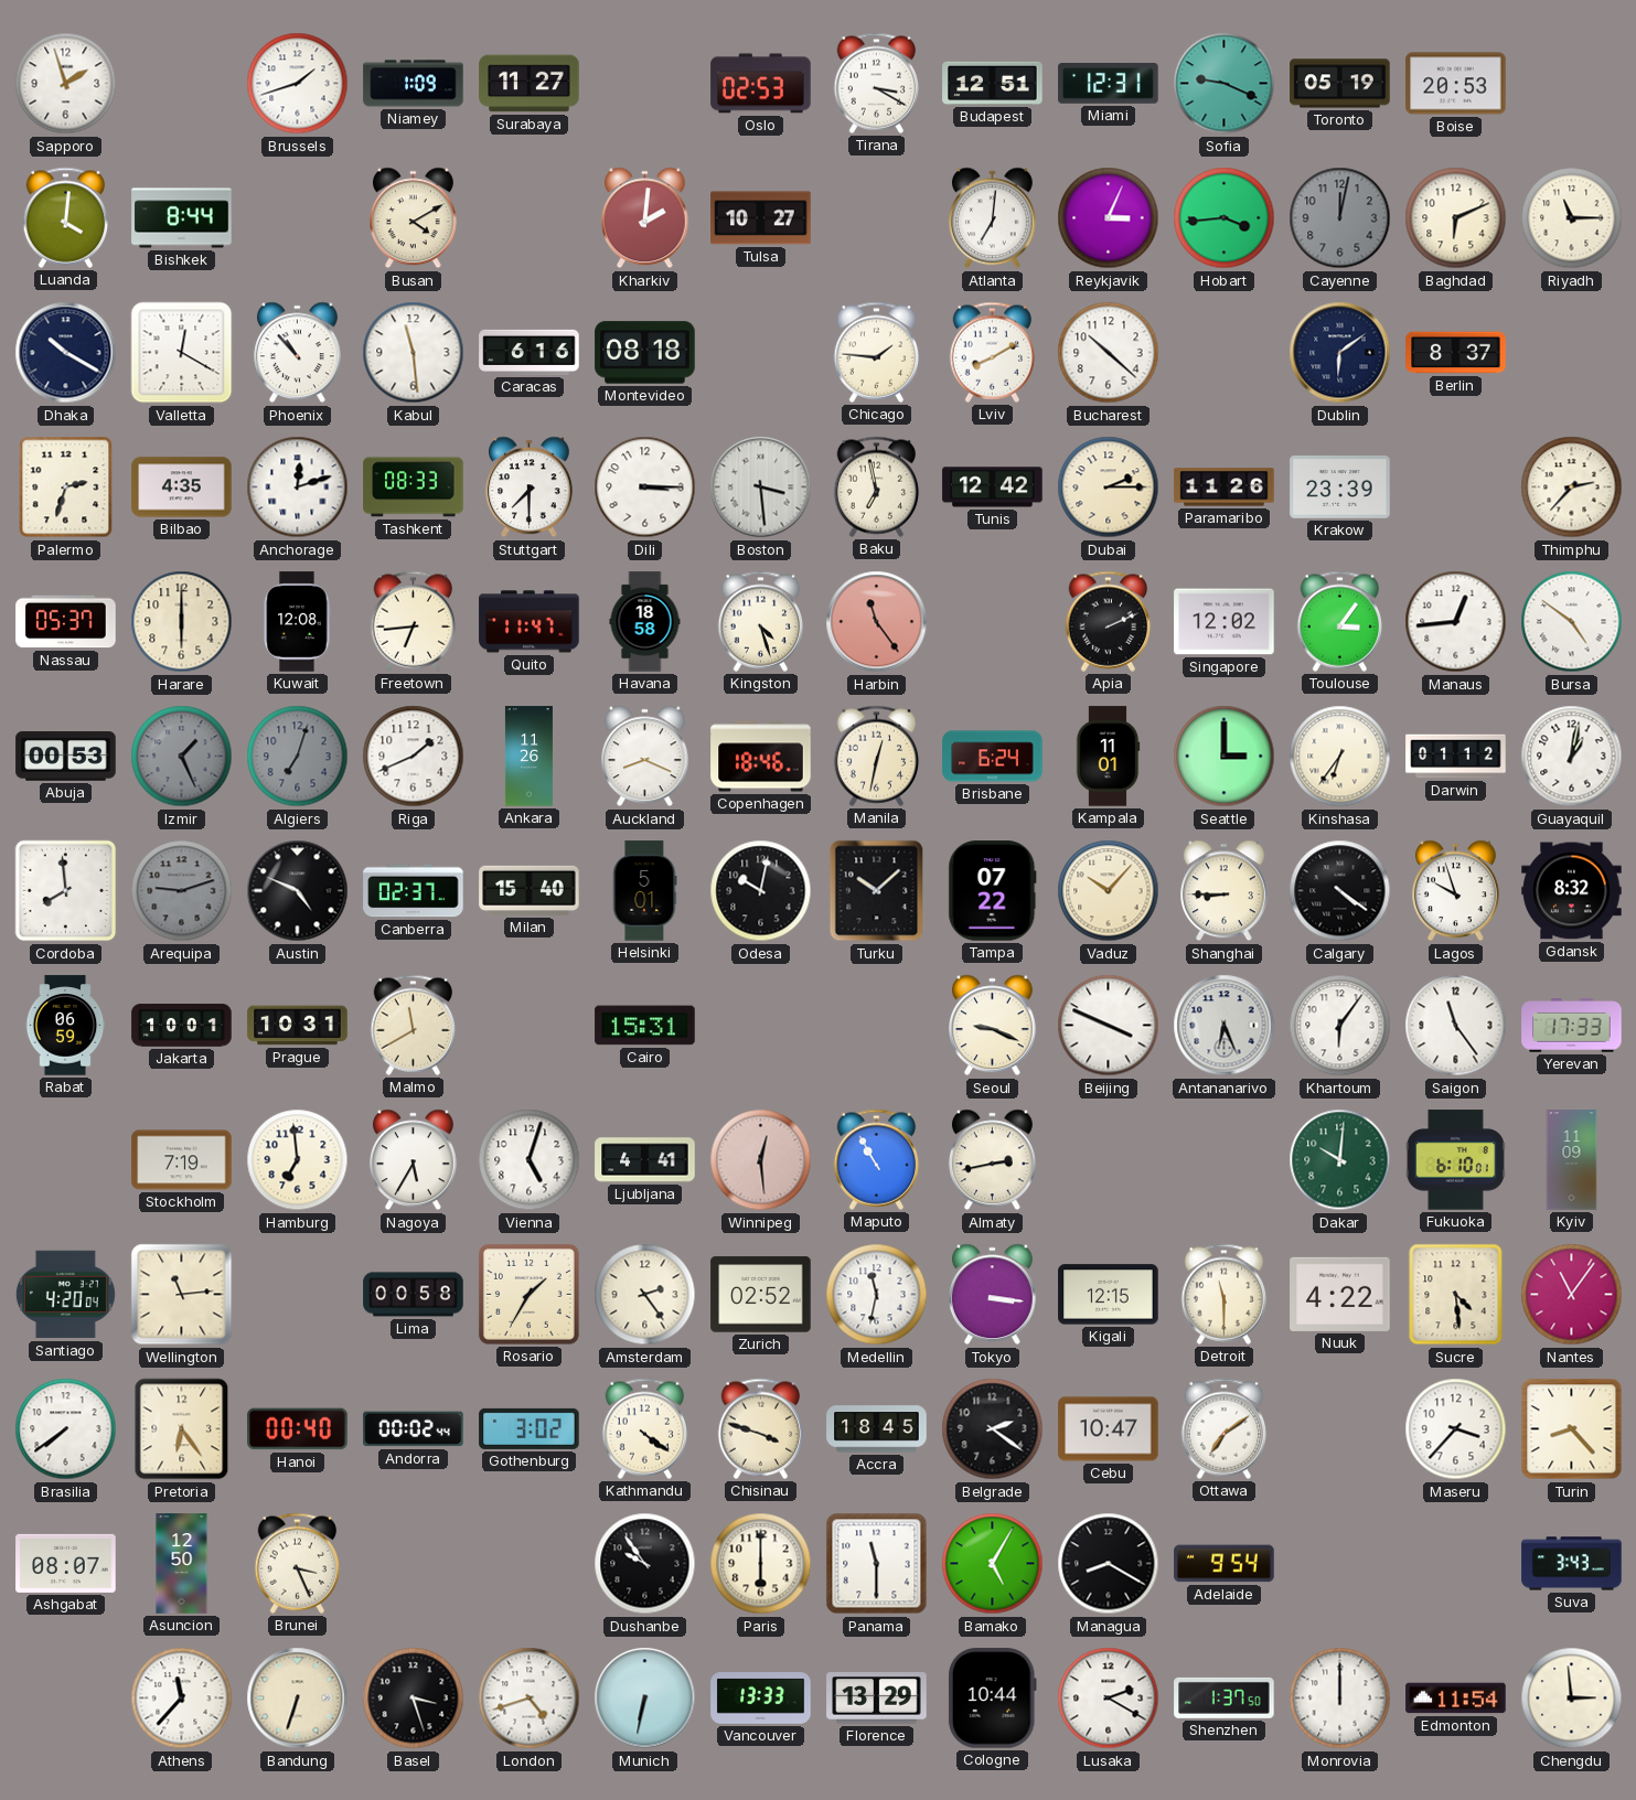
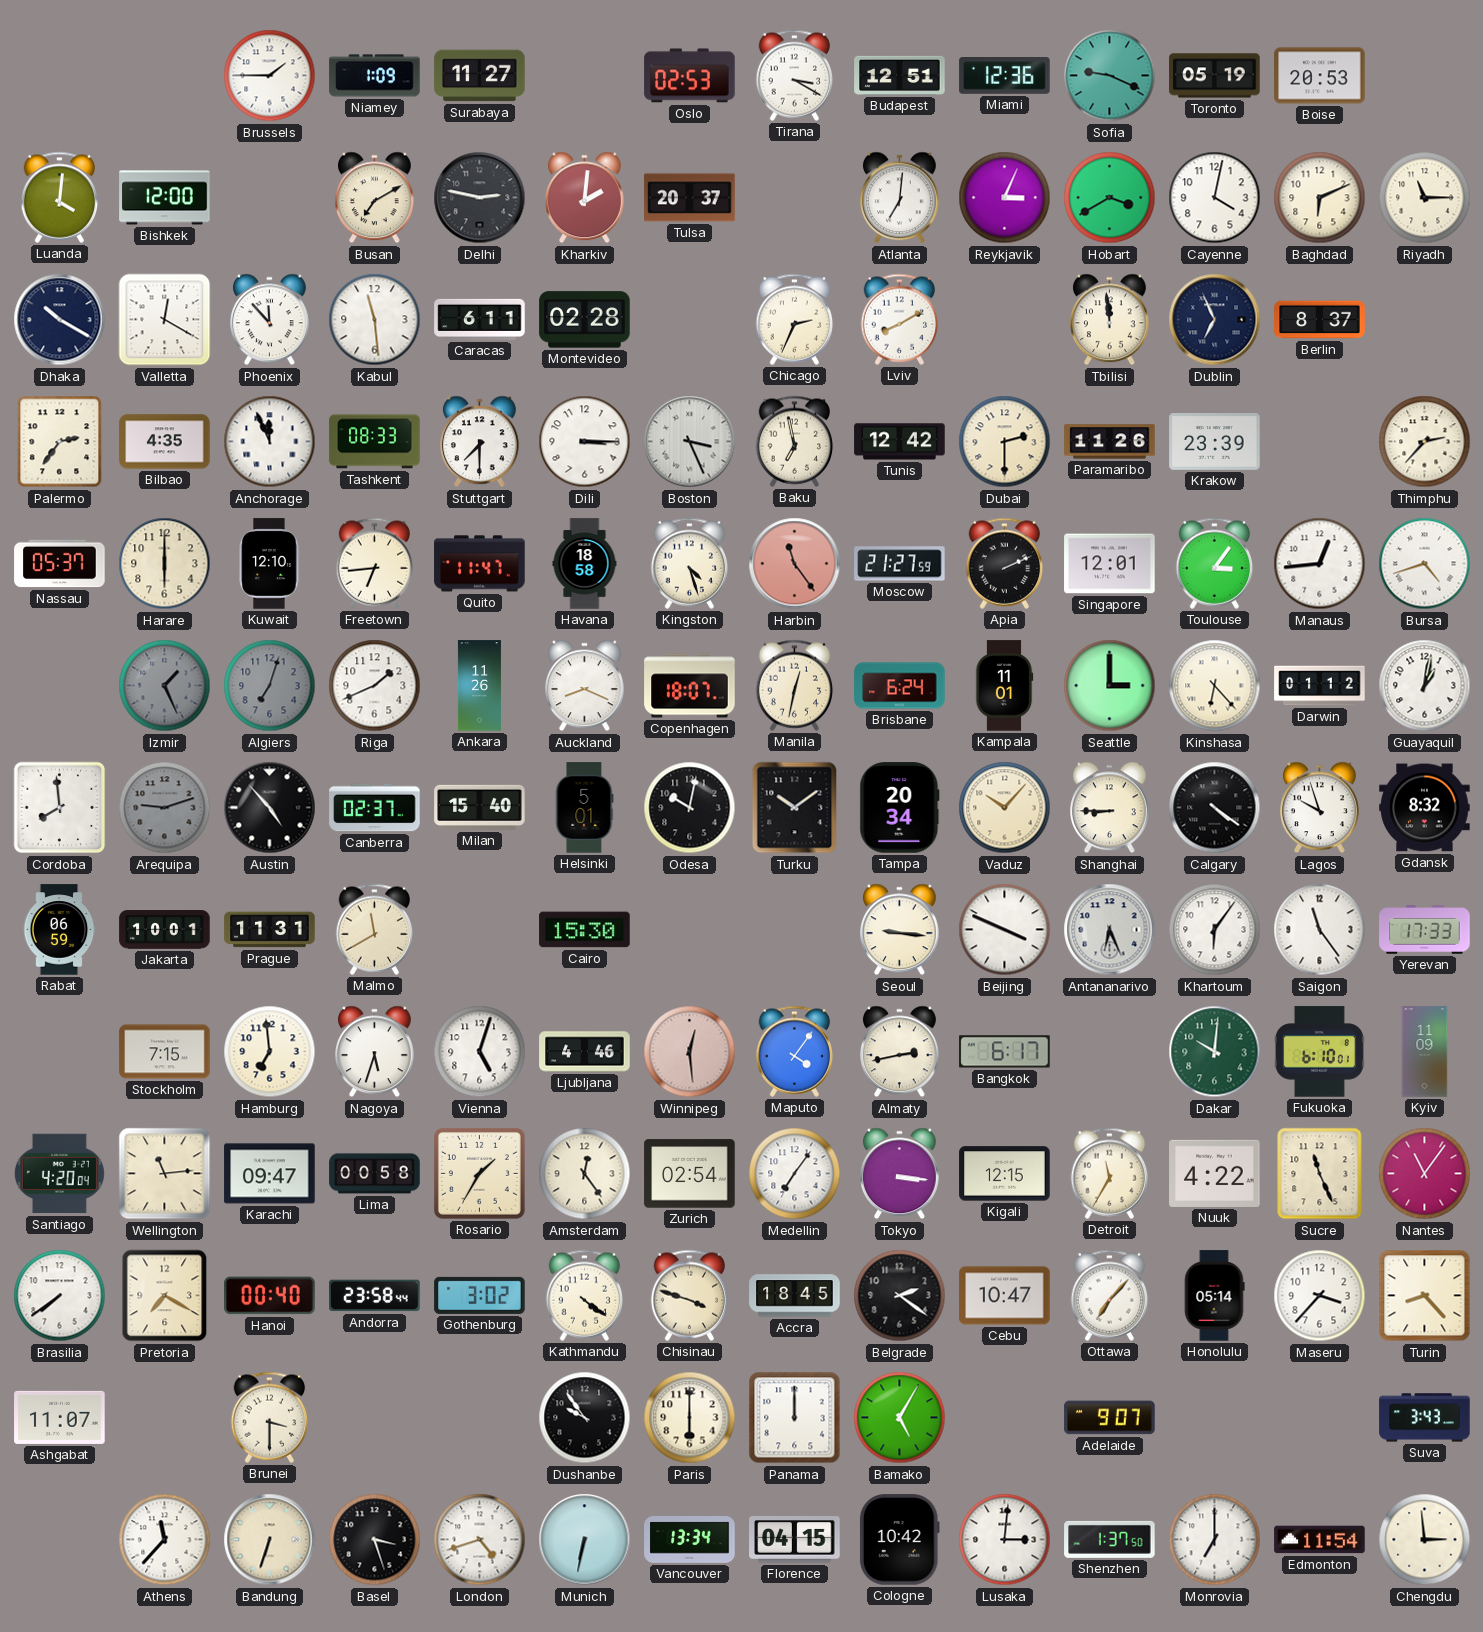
Sapporo: 1:57 -> none
Brussels: 1:42 -> 1:45
Miami: 12:31 -> 12:36
Bishkek: 8:44 -> 12:00
Busan: 4:10 -> 7:10
Delhi: none -> 2:47
Tulsa: 10:27 -> 20:37
Hobart: 3:44 -> 3:40
Cayenne: 12:02 -> 4:02
Cayenne dial: grey -> white
Phoenix: 10:53 -> 11:53
Caracas: 6:16 -> 6:11
Montevideo: 08:18 -> 02:28
Chicago: 1:46 -> 2:34
Bucharest: 10:22 -> none
Tbilisi: none -> 11:59
Dublin: 6:09 -> 6:56
Palermo: 2:33 -> 2:36
Anchorage: 12:12 -> 11:56
Boston: 3:29 -> 3:26
Dubai: 2:15 -> 2:30
Kuwait: 12:08 -> 12:10
Moscow: none -> 21:27
Singapore: 12:02 -> 12:01
Bursa: 4:51 -> 4:42
Abuja: 00:53 -> none
Copenhagen: 18:46 -> 18:07
Kinshasa: 6:36 -> 6:23
Austin: 4:49 -> 4:53
Turku: 10:08 -> 10:09
Tampa: 07:22 -> 20:34
Prague: 10:31 -> 11:31
Cairo: 15:31 -> 15:30
Seoul: 9:19 -> 9:16
Stockholm: 7:19 -> 7:15
Nagoya: 5:35 -> 5:33
Ljubljana: 4:41 -> 4:46
Maputo: 10:55 -> 4:06
Bangkok: none -> 6:17
Karachi: none -> 09:47
Amsterdam: 2:24 -> 12:24
Zurich: 02:52 -> 02:54
Medellin: 11:32 -> 7:06
Detroit: 11:30 -> 11:35
Sucre: 4:29 -> 11:26
Pretoria: 6:24 -> 7:20
Andorra: 00:02 -> 23:58
Ottawa: 7:09 -> 7:07
Honolulu: none -> 05:14
Ashgabat: 08:07 -> 11:07
Asuncion: 12:50 -> none
Brunei: 3:26 -> 3:30
Panama: 11:30 -> 12:00
Managua: 8:20 -> none
Adelaide: 9:54 -> 9:07
Vancouver: 13:33 -> 13:34
Florence: 13:29 -> 04:15
Cologne: 10:44 -> 10:42
Lusaka: 2:20 -> 3:01
Monrovia: 12:00 -> 7:00
